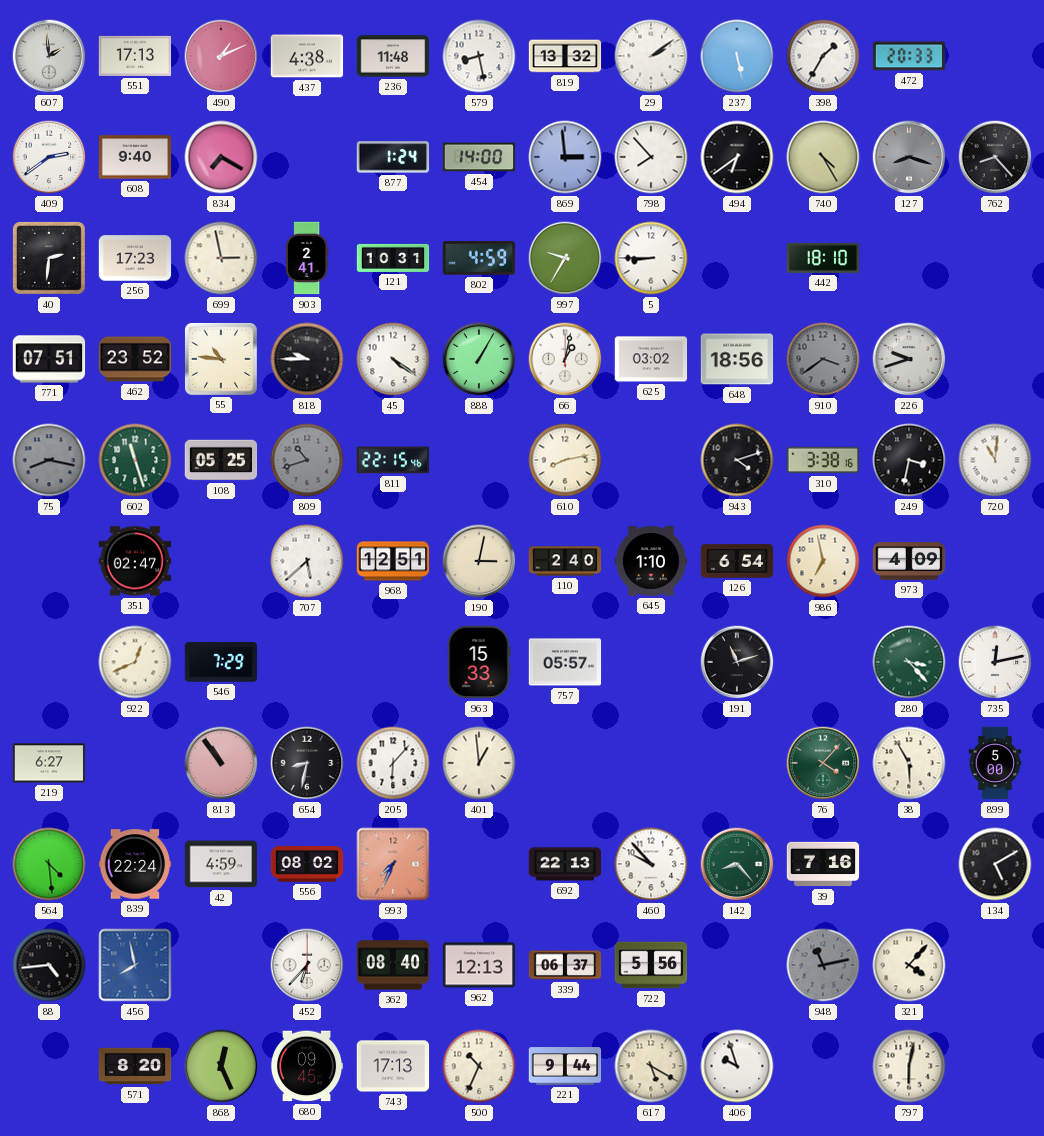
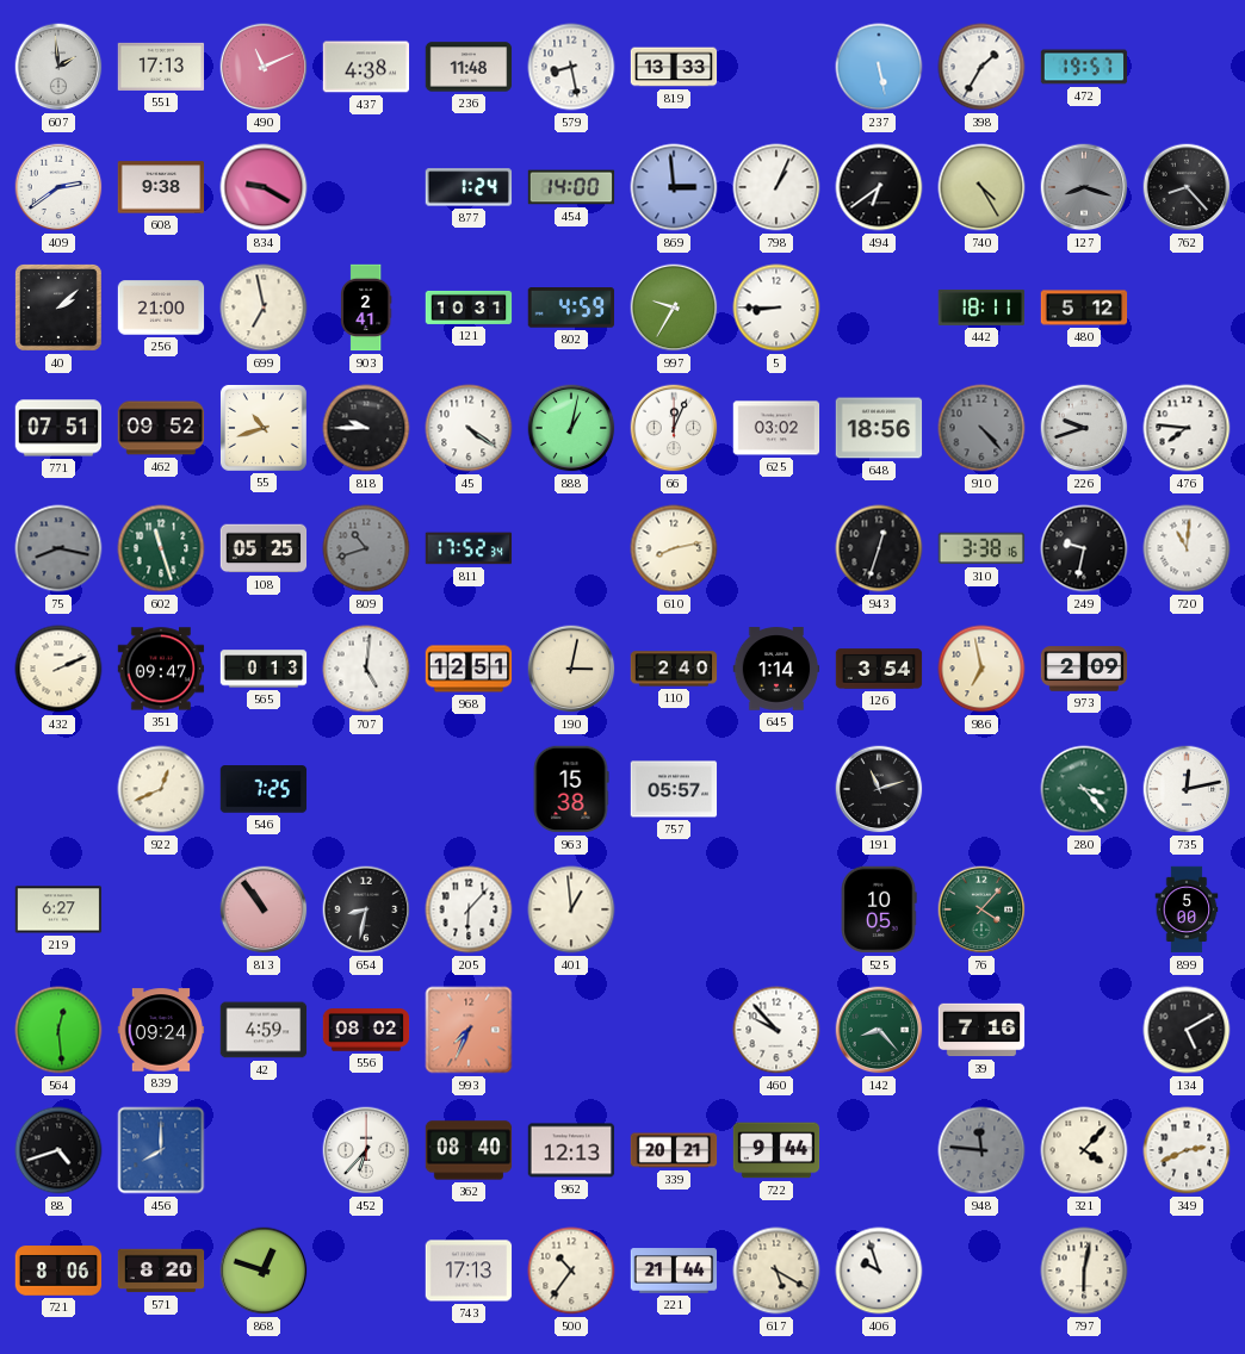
490: 1:11 -> 11:11
819: 13:32 -> 13:33
29: 2:09 -> none
472: 20:33 -> 19:57
608: 9:40 -> 9:38
834: 7:20 -> 9:20
798: 7:53 -> 1:04
40: 2:31 -> 2:08
256: 17:23 -> 21:00
699: 2:58 -> 6:58
442: 18:10 -> 18:11
480: none -> 5:12
462: 23:52 -> 09:52
55: 10:46 -> 10:42
888: 1:05 -> 1:02
66: 1:02 -> 12:04
910: 3:39 -> 4:23
476: none -> 7:46
811: 22:15 -> 17:52
943: 4:12 -> 12:33
249: 3:32 -> 9:32
432: none -> 2:11
351: 02:47 -> 09:47
565: none -> 0:13
707: 5:38 -> 5:01
645: 1:10 -> 1:14
126: 6:54 -> 3:54
973: 4:09 -> 2:09
546: 7:29 -> 7:25
963: 15:33 -> 15:38
525: none -> 10:05
38: 5:55 -> none
564: 4:29 -> 12:29
839: 22:24 -> 09:24
692: 22:13 -> none
88: 4:44 -> 4:42
456: 7:58 -> 8:00
339: 06:37 -> 20:21
722: 5:56 -> 9:44
948: 11:13 -> 11:46
349: none -> 2:41
721: none -> 8:06
868: 12:26 -> 12:48
680: 09:45 -> none
500: 10:34 -> 10:36
221: 9:44 -> 21:44
